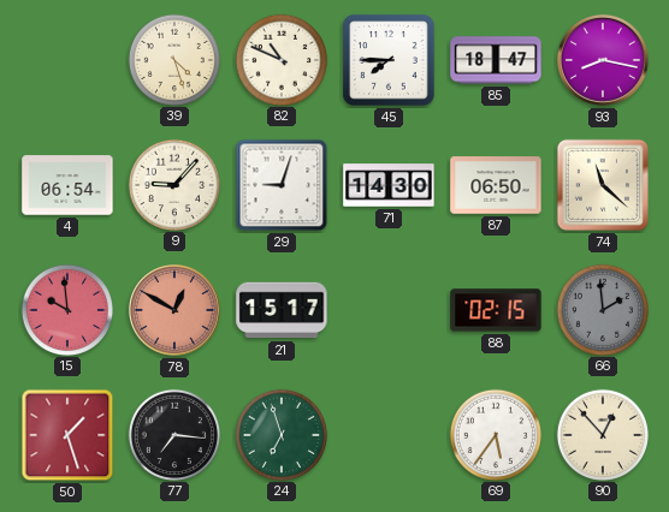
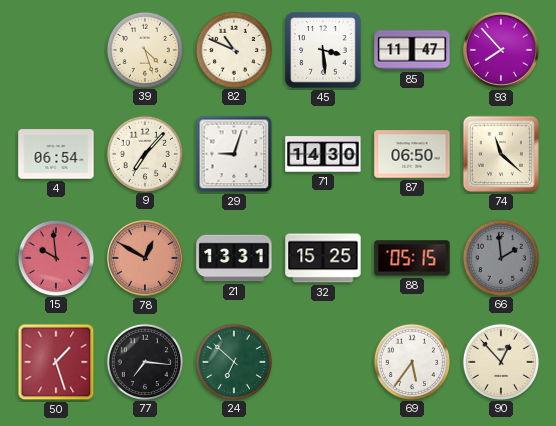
45: 7:45 -> 3:29
85: 18:47 -> 11:47
93: 8:17 -> 7:53
9: 9:07 -> 7:07
21: 15:17 -> 13:31
32: none -> 15:25
88: 02:15 -> 05:15
24: 6:57 -> 6:52
